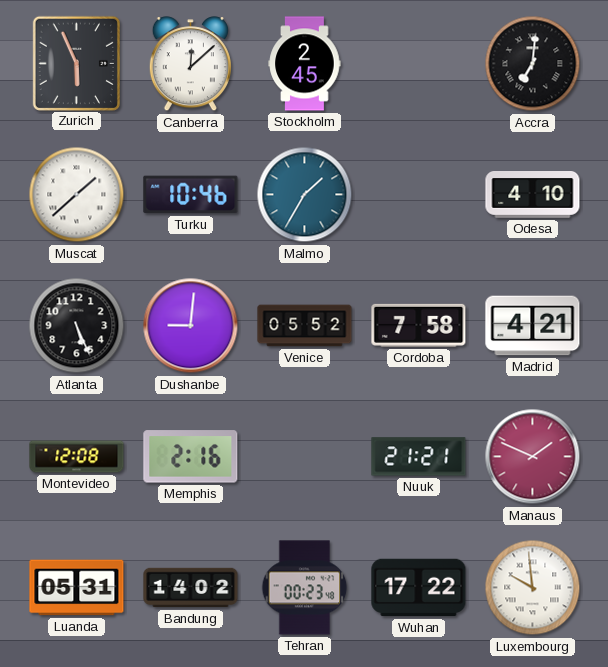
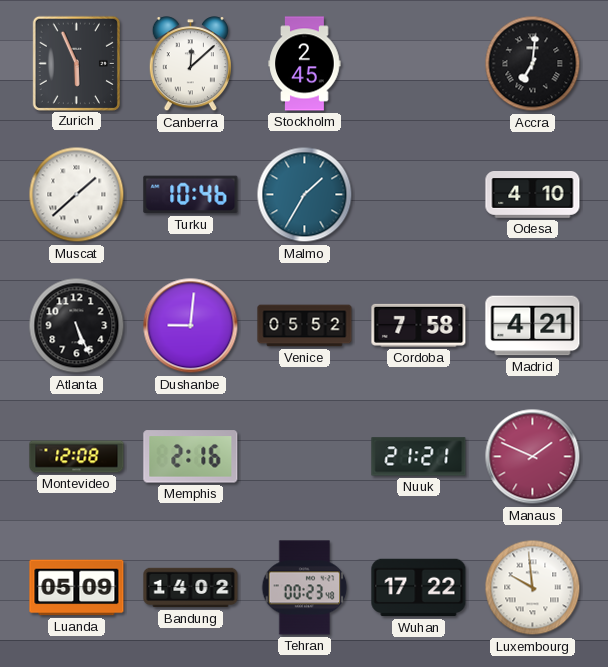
Luanda: 05:31 -> 05:09
